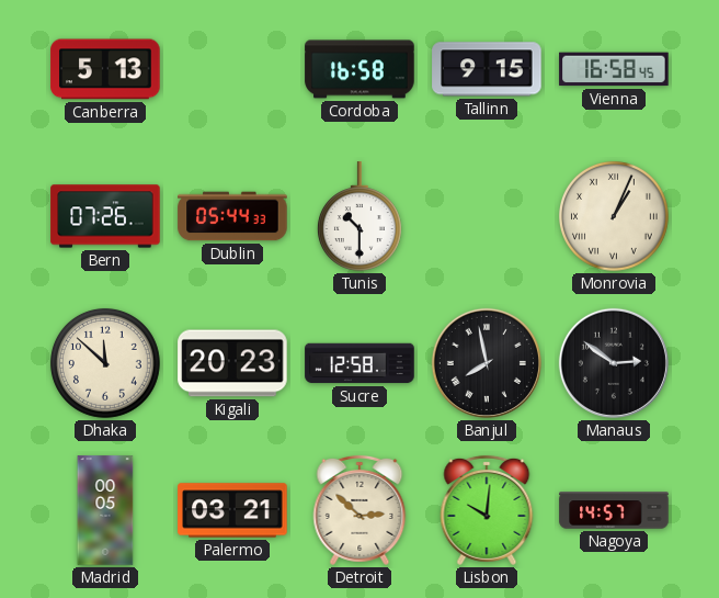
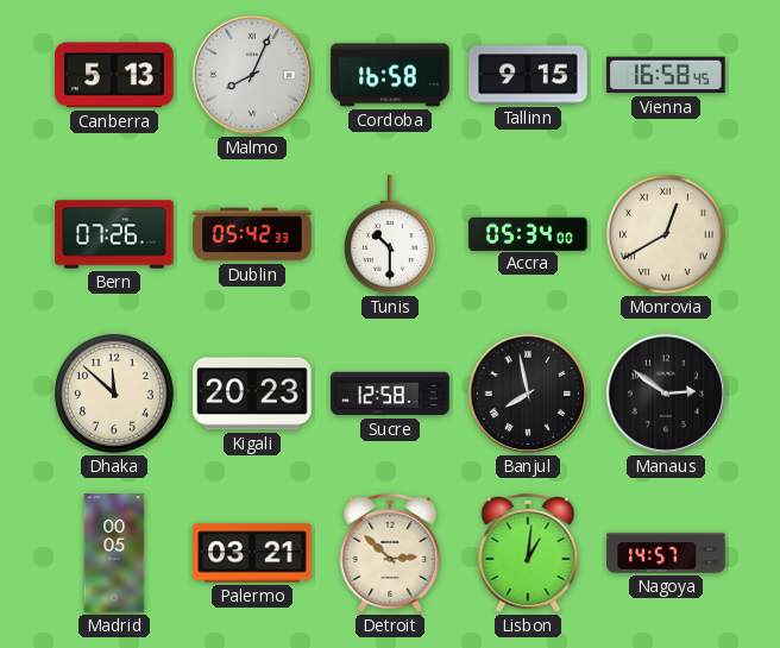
Malmo: none -> 8:04
Dublin: 05:44 -> 05:42
Accra: none -> 05:34
Monrovia: 1:04 -> 12:40
Lisbon: 10:01 -> 1:01
